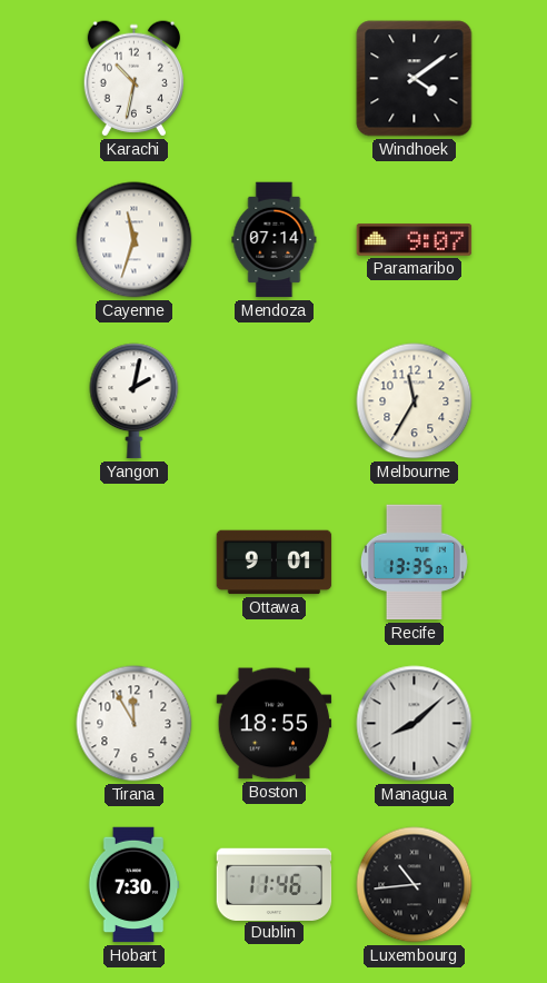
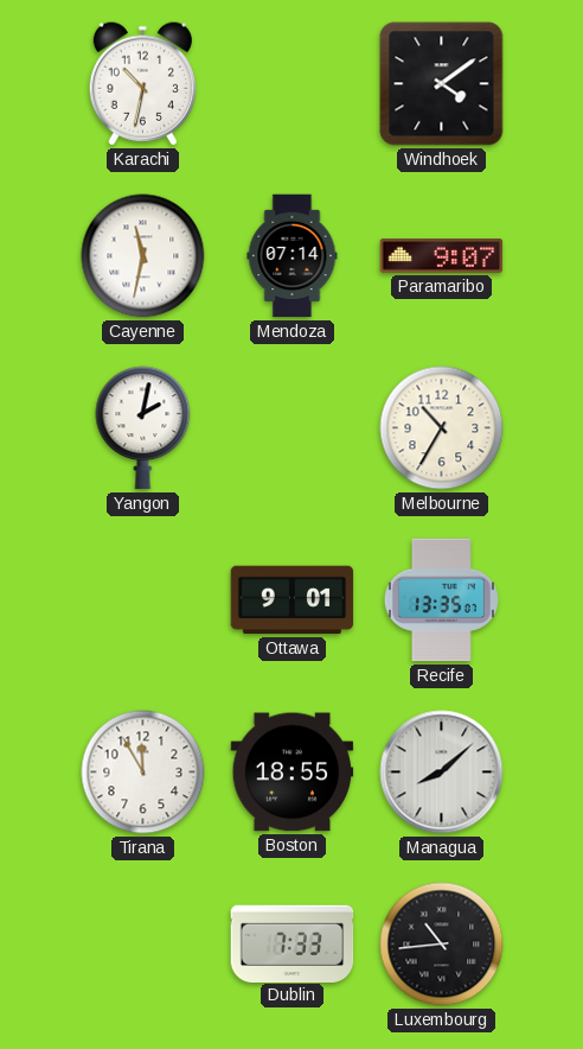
Cayenne: 11:33 -> 11:32
Melbourne: 11:35 -> 10:35
Hobart: 7:30 -> none
Dublin: 11:46 -> 7:33
